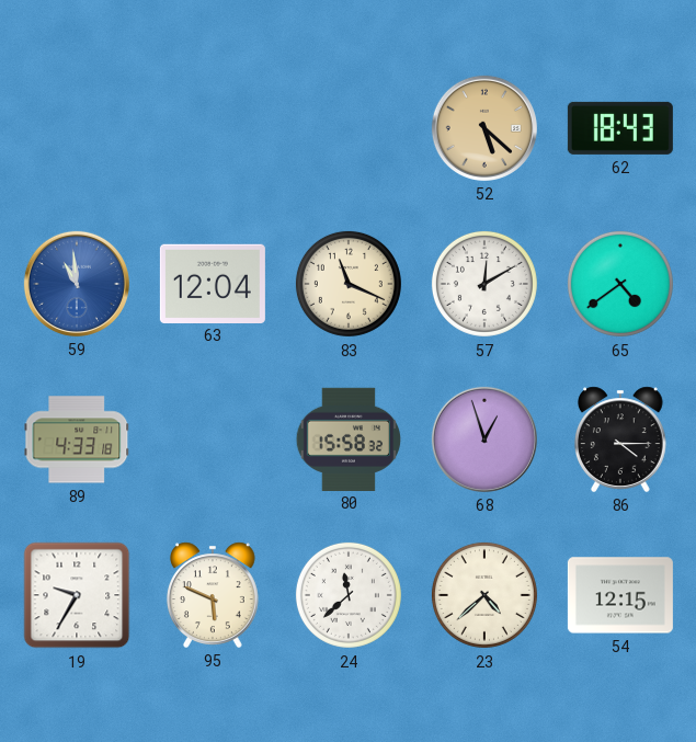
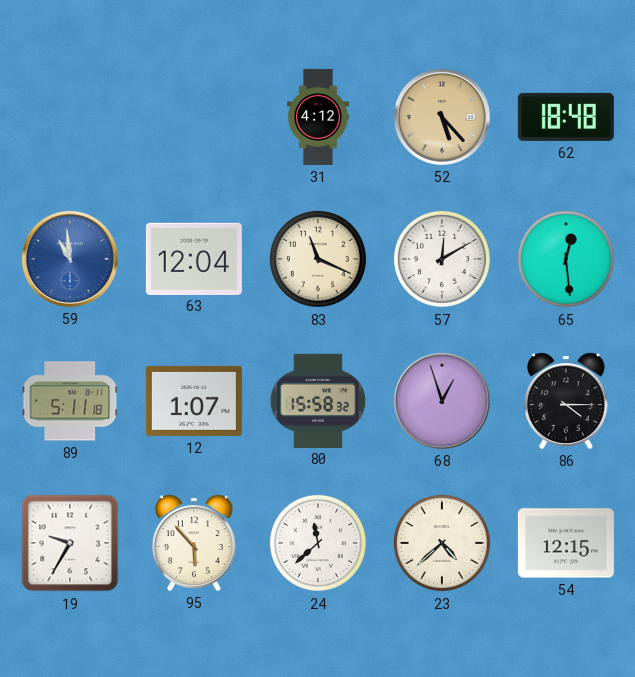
31: none -> 4:12
52: 5:22 -> 5:23
62: 18:43 -> 18:48
65: 4:39 -> 12:29
89: 4:33 -> 5:11
12: none -> 1:07
95: 5:49 -> 5:53
